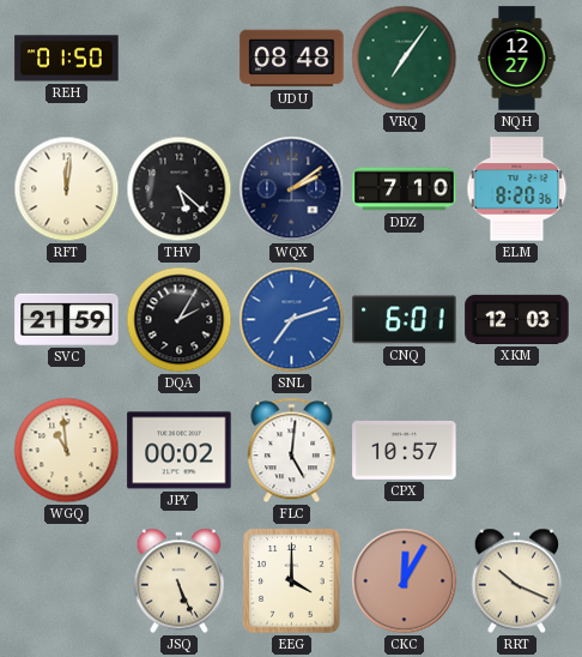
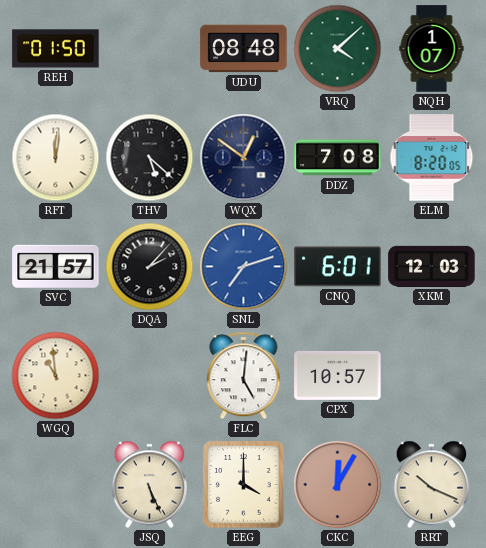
VRQ: 7:06 -> 4:08
NQH: 12:27 -> 1:07
WQX: 2:09 -> 12:51
DDZ: 7:10 -> 7:08
ELM: 8:20:36 -> 8:20:05
SVC: 21:59 -> 21:57
DQA: 2:05 -> 2:07
JPY: 00:02 -> none
